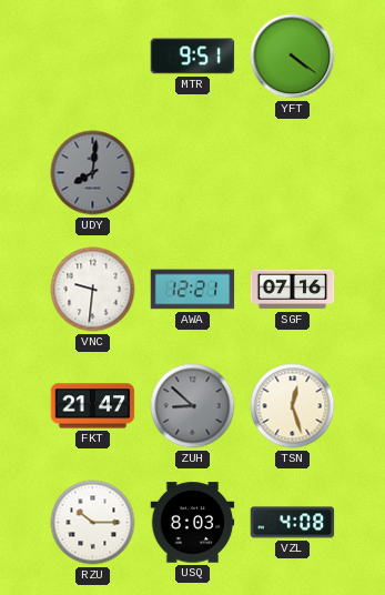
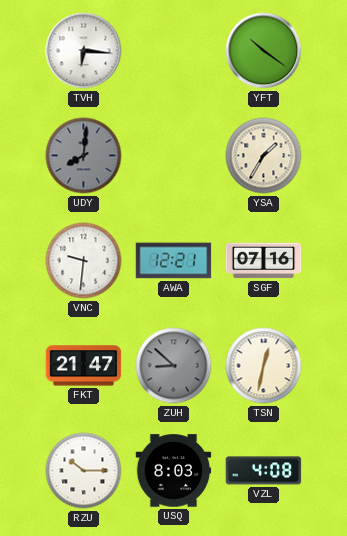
TVH: none -> 6:16
MTR: 9:51 -> none
YFT: 4:21 -> 10:21
YSA: none -> 1:35
TSN: 12:27 -> 12:32
